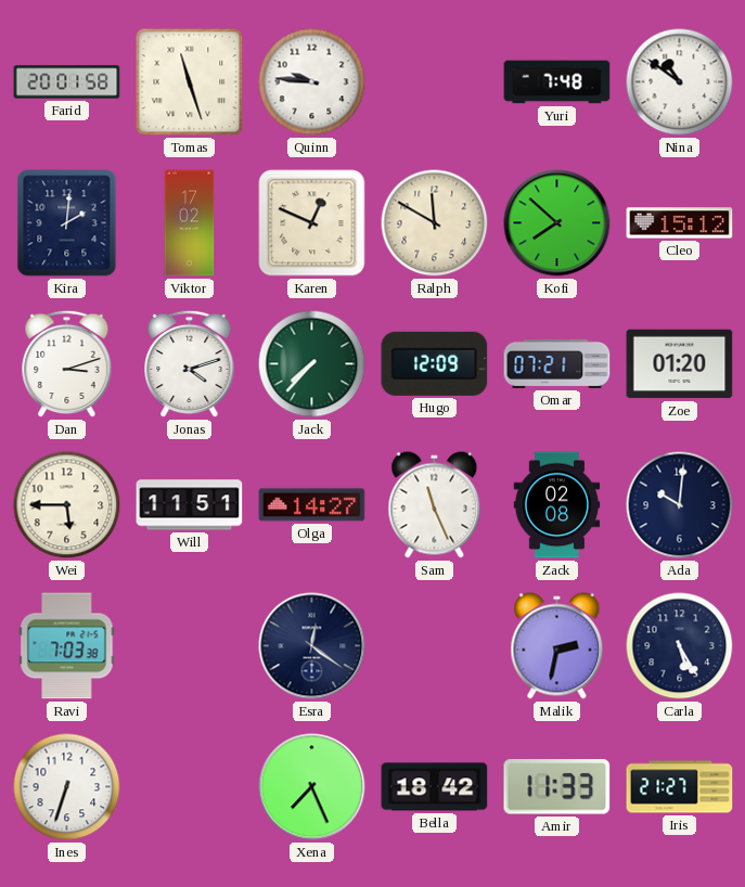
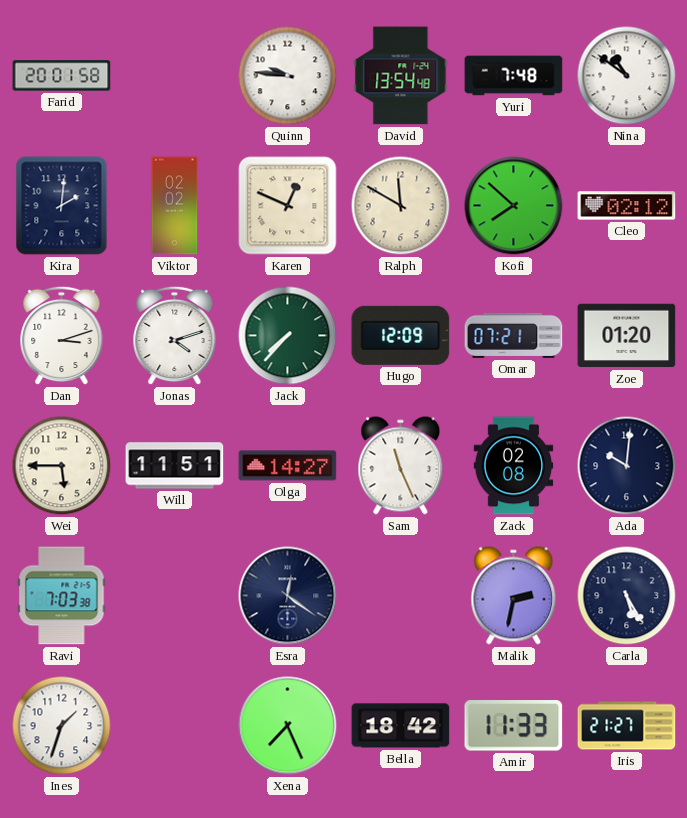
Tomas: 11:27 -> none
David: none -> 13:54
Viktor: 17:02 -> 02:02
Cleo: 15:12 -> 02:12
Ines: 6:33 -> 1:33
